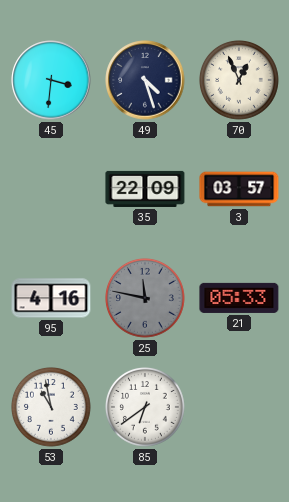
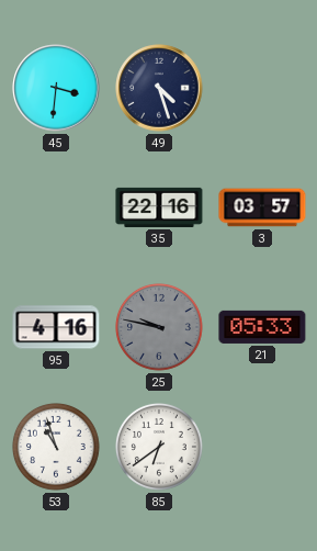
70: 12:56 -> none
35: 22:09 -> 22:16
25: 11:47 -> 9:47
53: 10:58 -> 10:57
